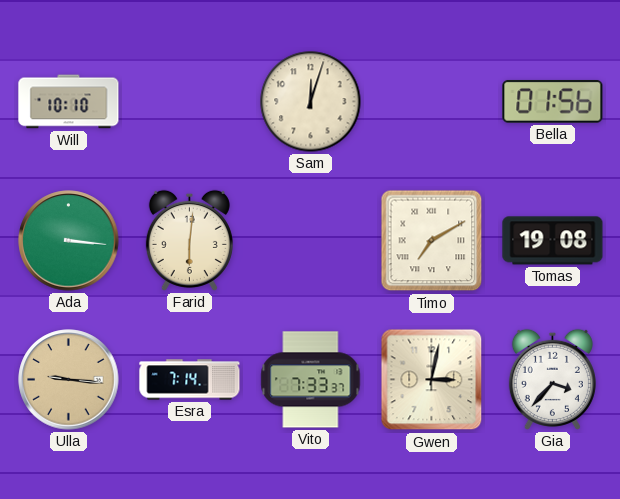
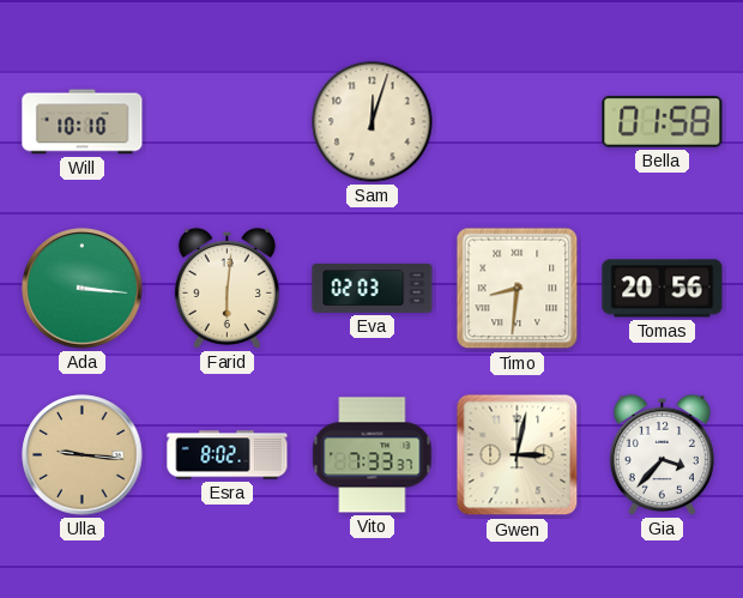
Bella: 01:56 -> 01:58
Eva: none -> 02:03
Timo: 7:10 -> 8:31
Tomas: 19:08 -> 20:56
Esra: 7:14 -> 8:02
